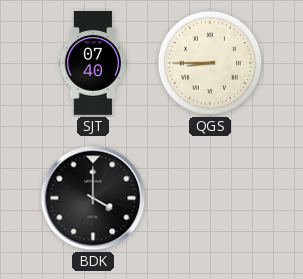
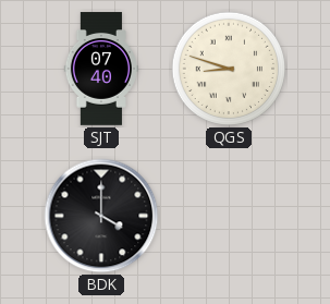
QGS: 8:45 -> 8:48
